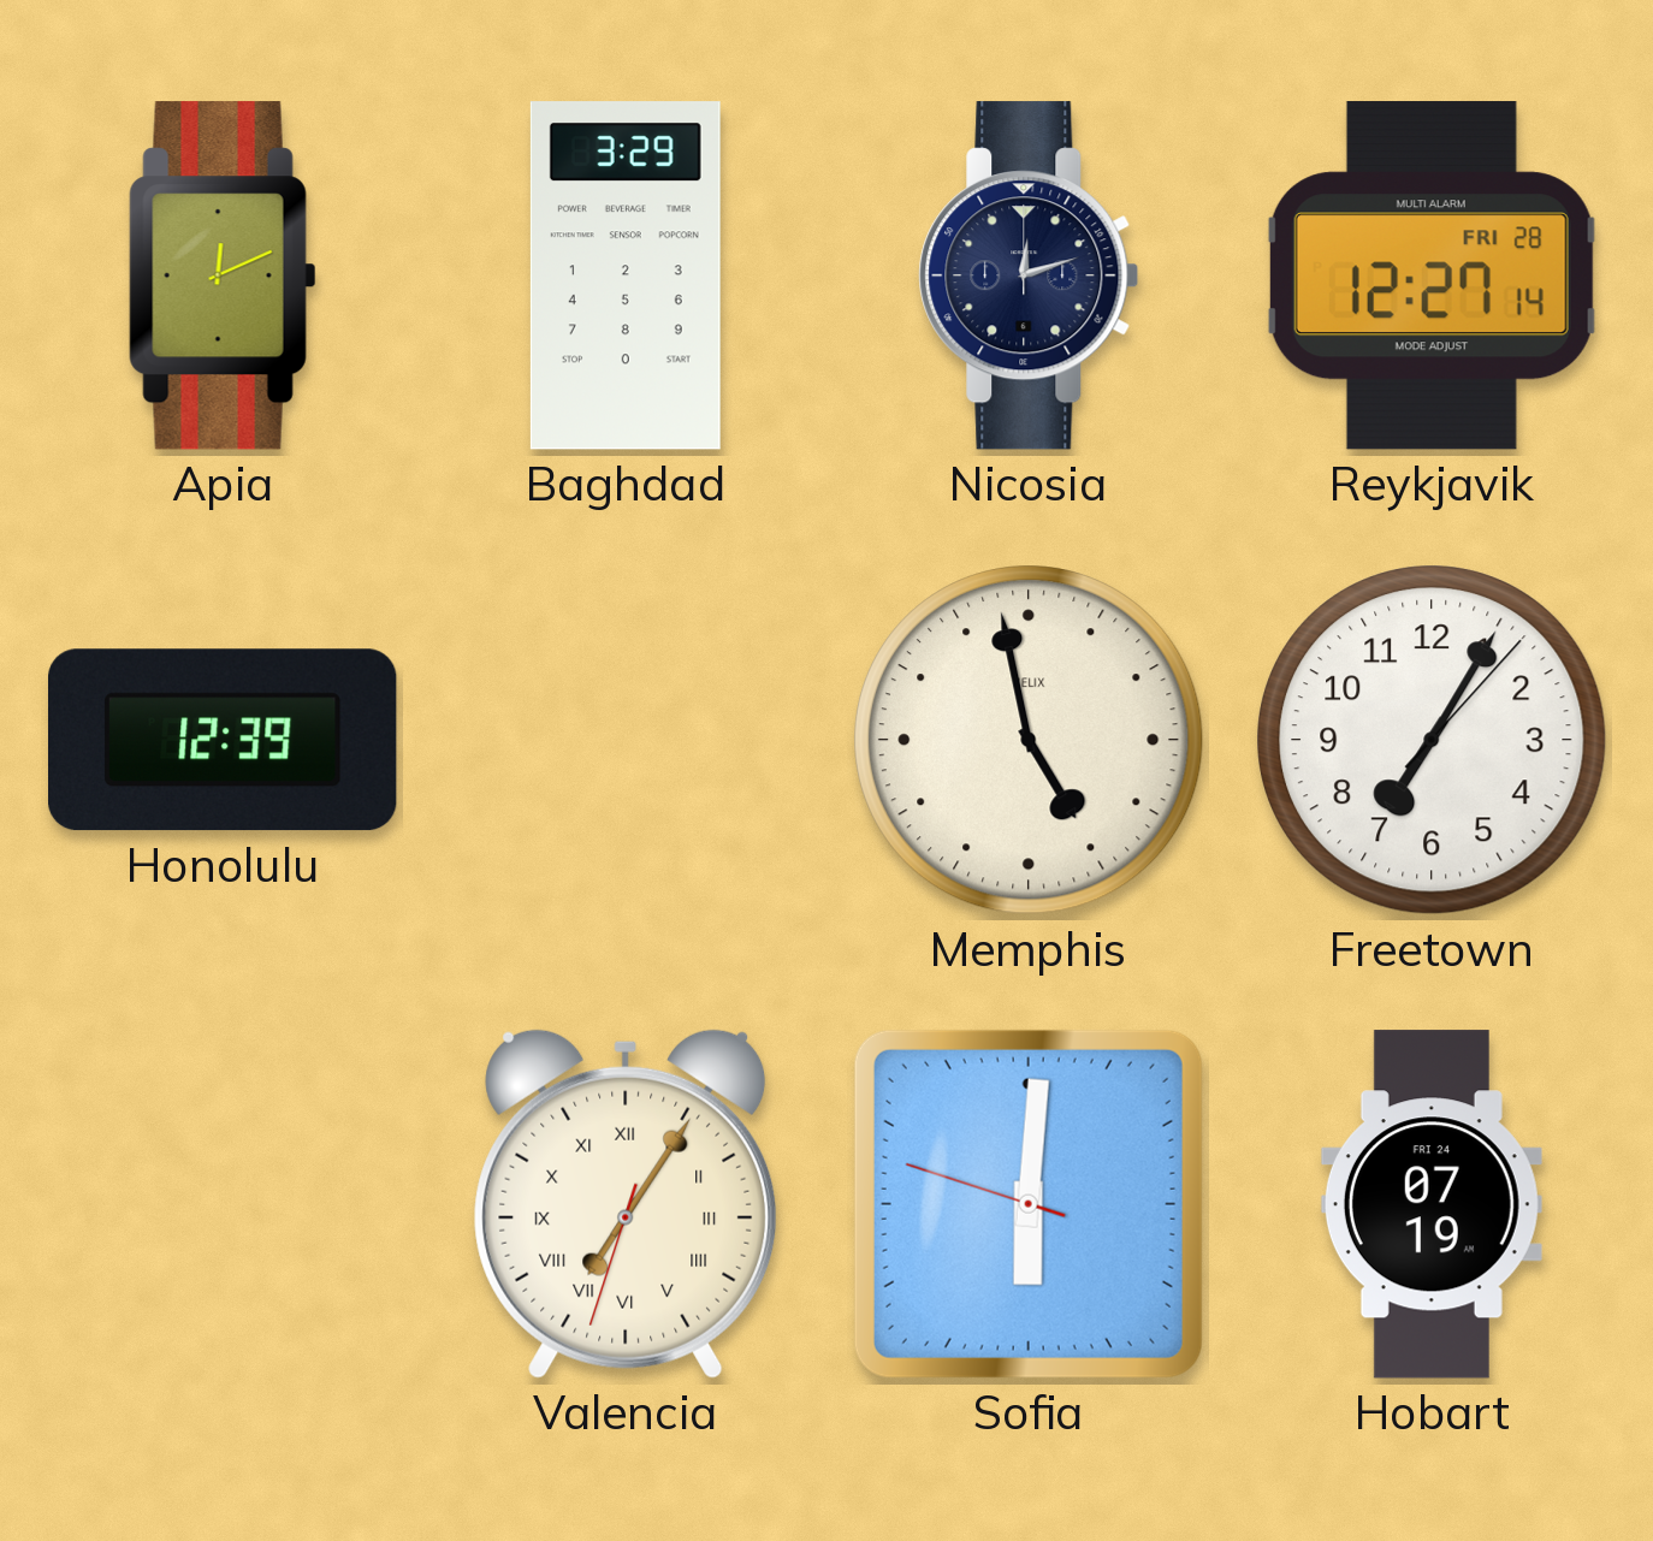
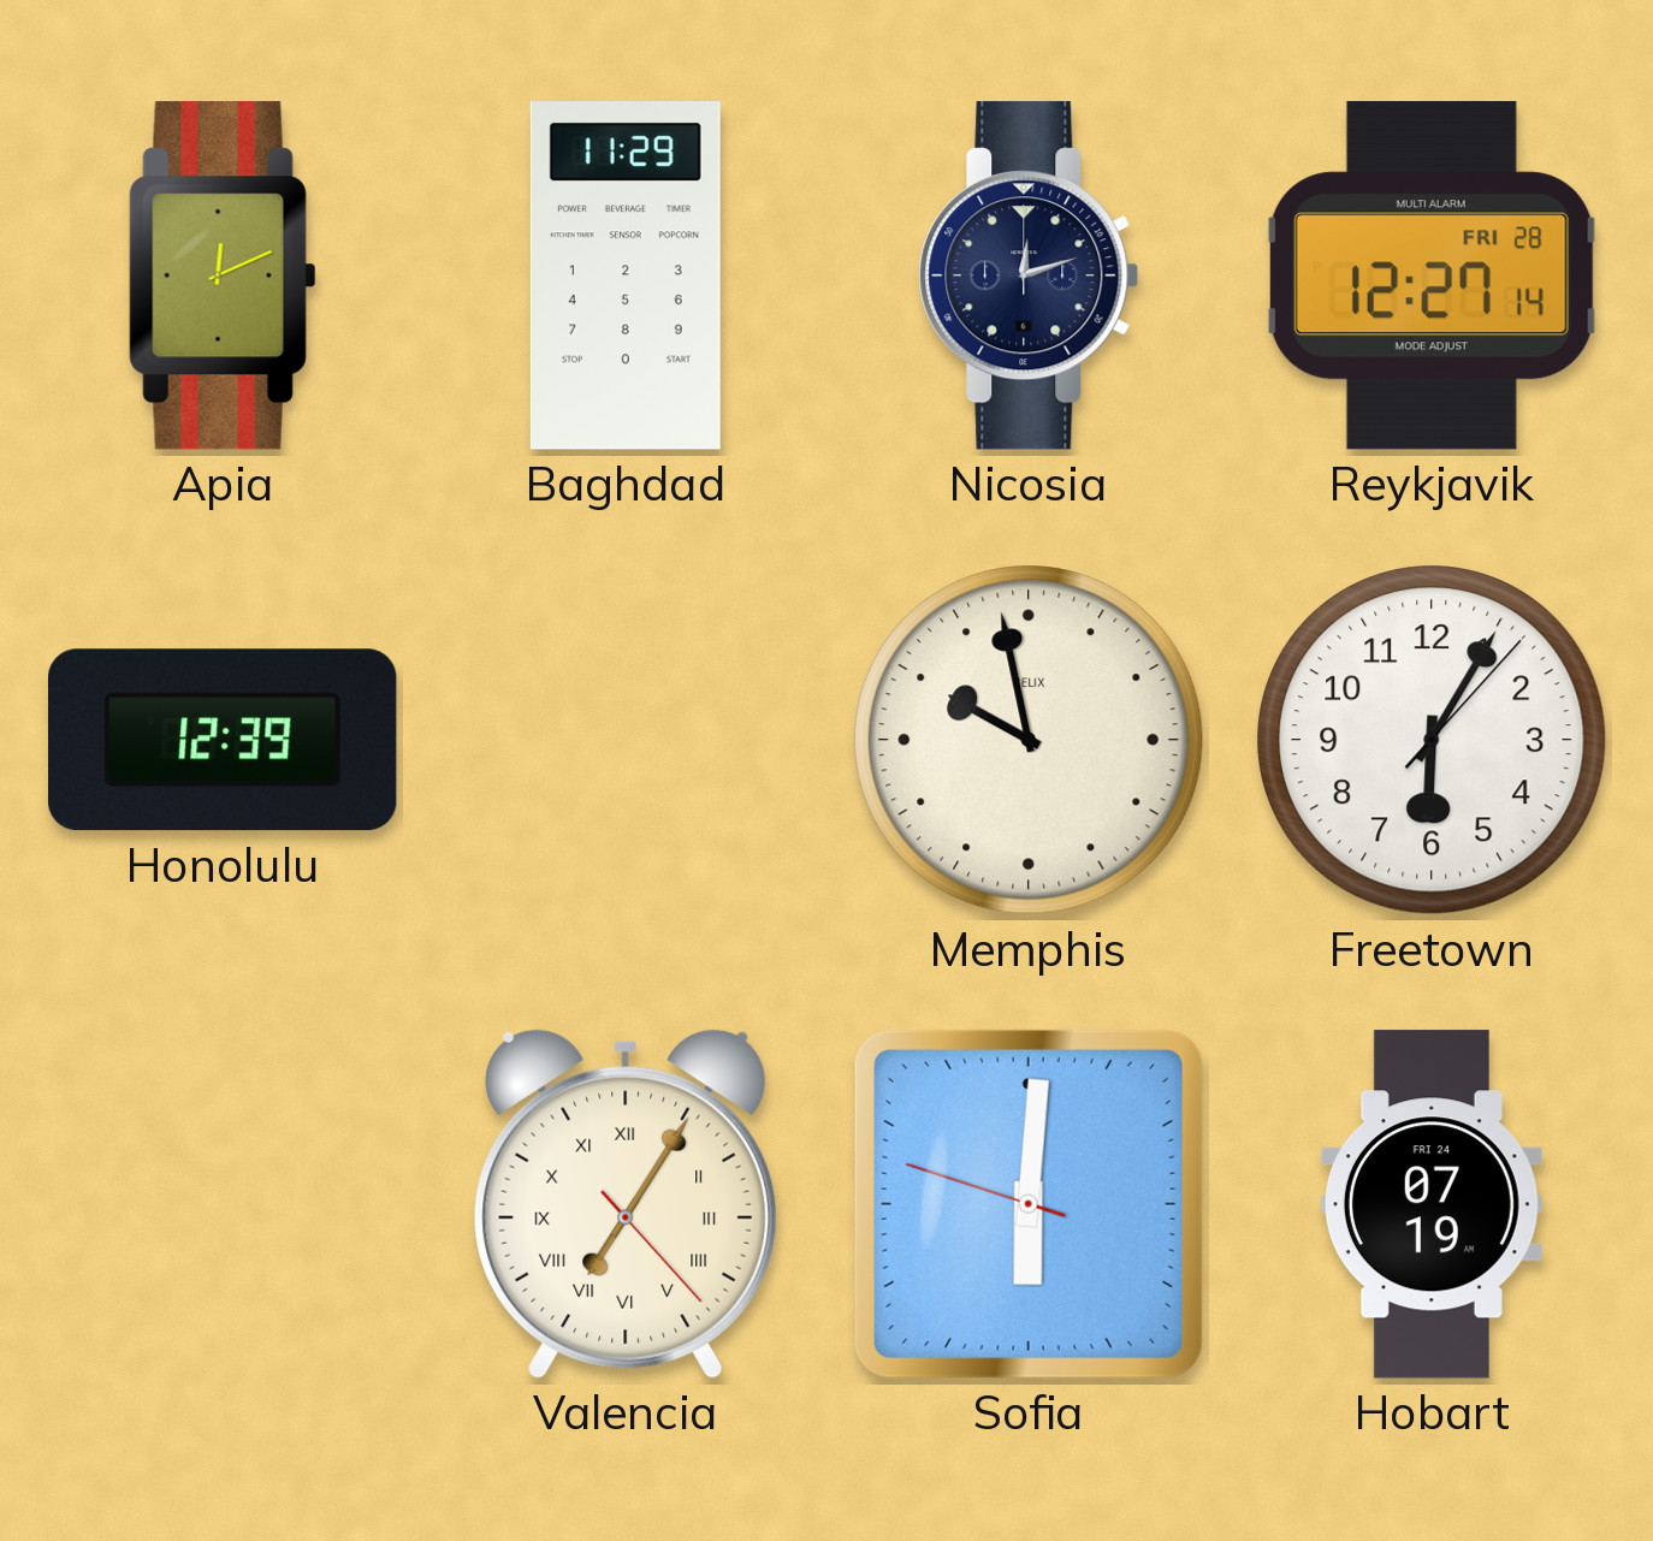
Baghdad: 3:29 -> 11:29
Memphis: 4:58 -> 9:58
Freetown: 7:05 -> 6:05
Valencia: 7:05:33 -> 7:05:23
